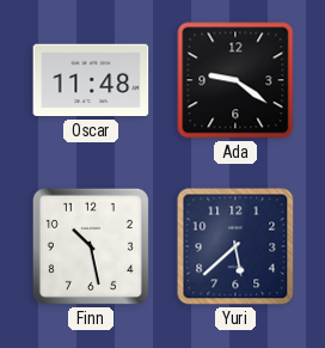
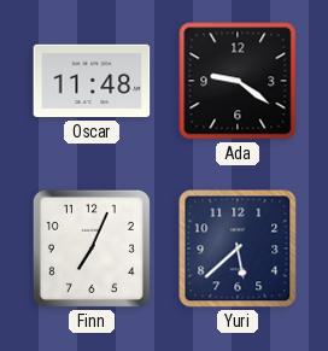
Finn: 10:28 -> 7:04
